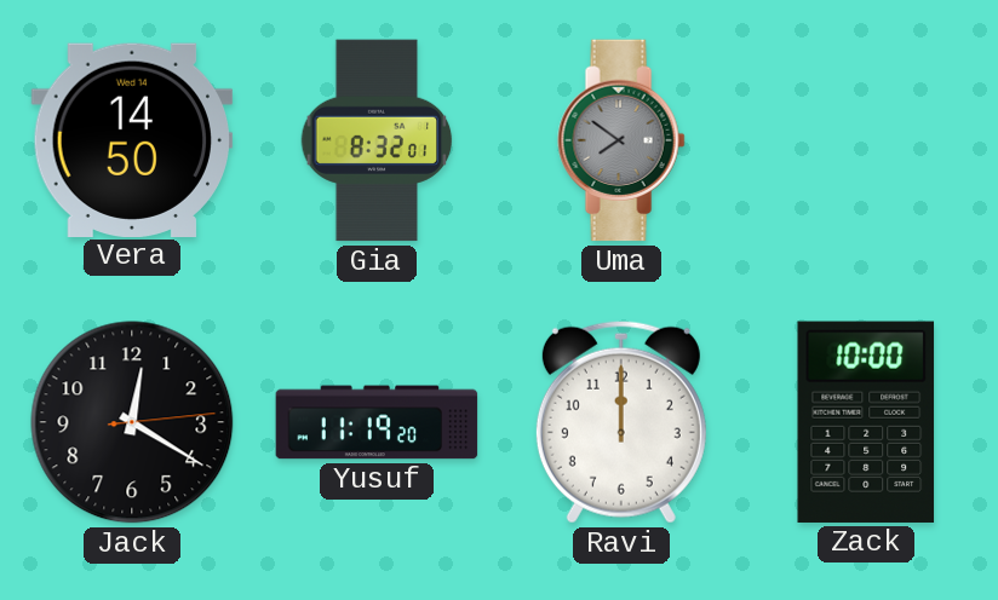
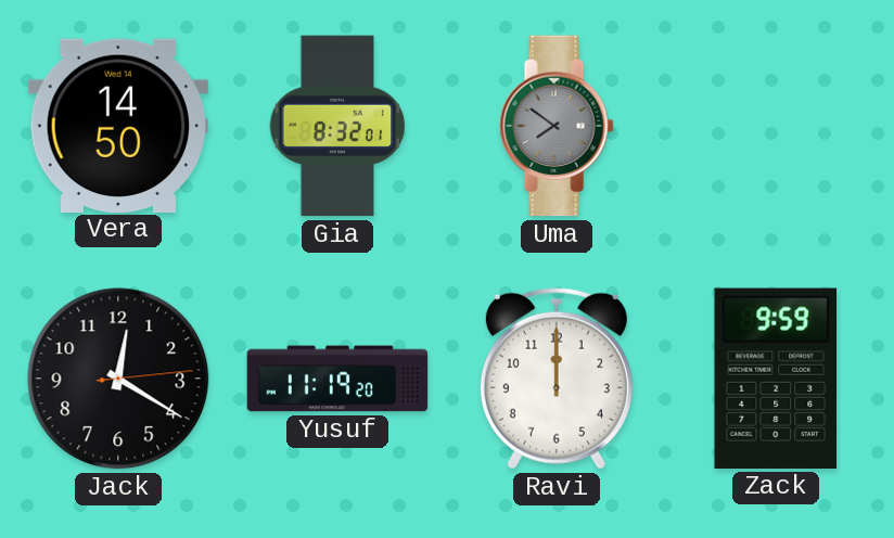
Zack: 10:00 -> 9:59
